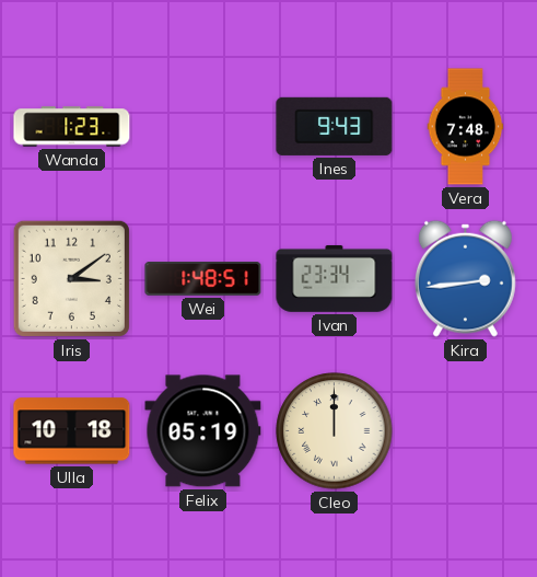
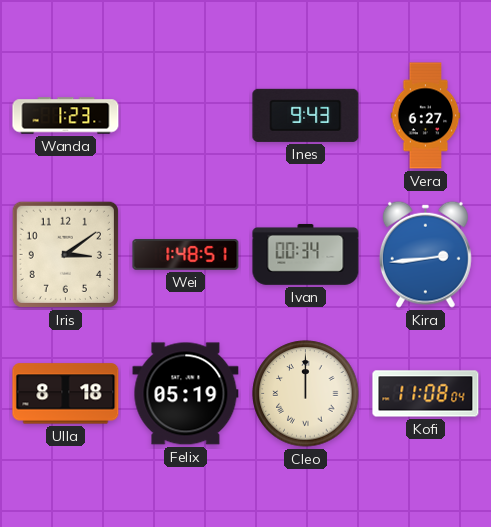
Vera: 7:48 -> 6:27
Ivan: 23:34 -> 00:34
Ulla: 10:18 -> 8:18
Kofi: none -> 11:08
